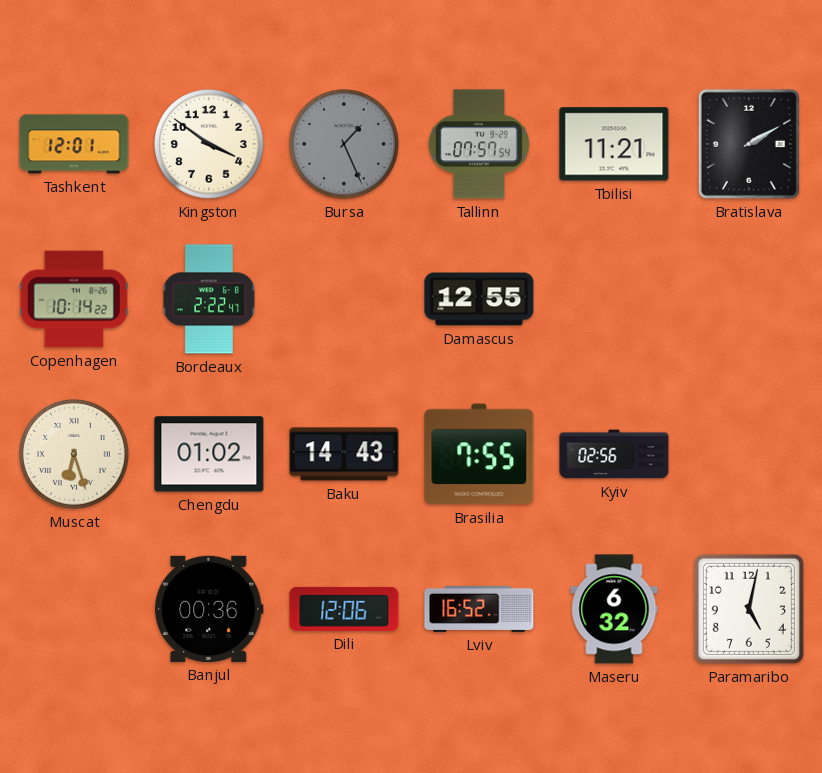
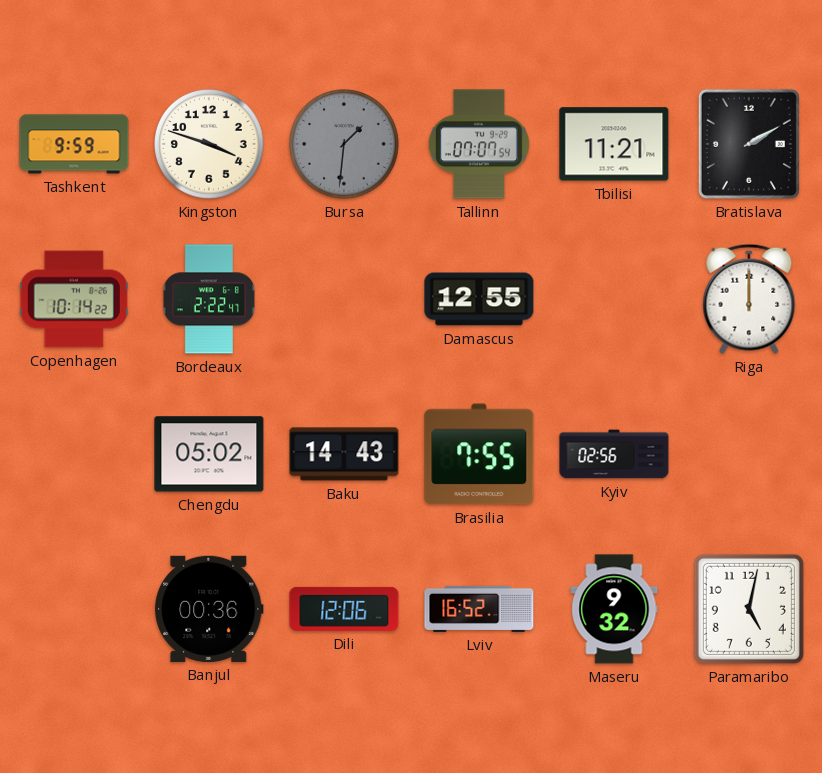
Tashkent: 12:01 -> 9:59
Kingston: 3:51 -> 3:48
Bursa: 1:26 -> 1:31
Tallinn: 07:57 -> 07:07
Riga: none -> 12:00
Muscat: 6:27 -> none
Chengdu: 01:02 -> 05:02
Maseru: 6:32 -> 9:32
